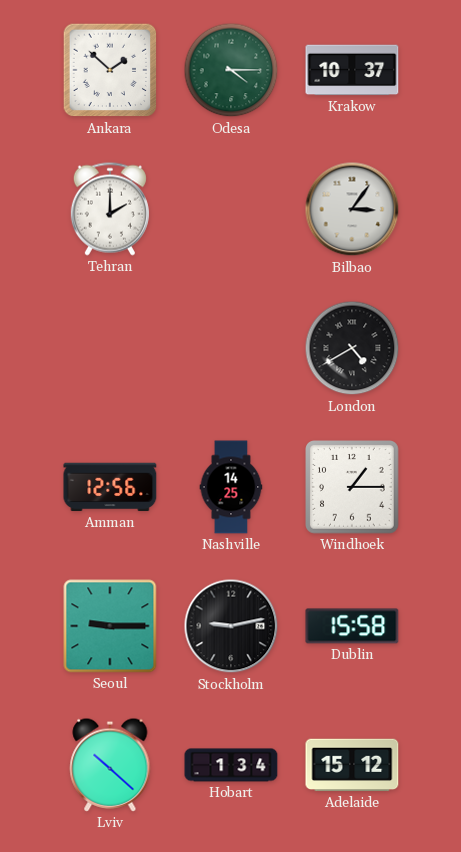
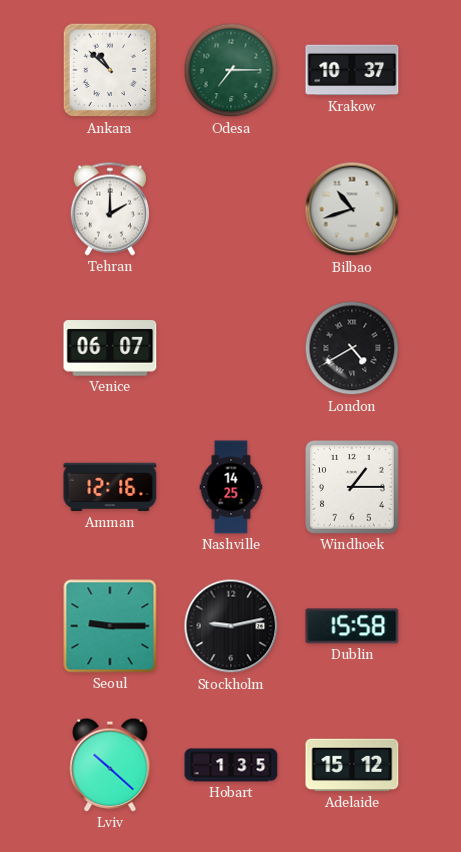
Ankara: 1:52 -> 10:52
Odesa: 4:15 -> 7:15
Bilbao: 3:06 -> 10:42
Venice: none -> 06:07
Amman: 12:56 -> 12:16
Hobart: 1:34 -> 1:35
